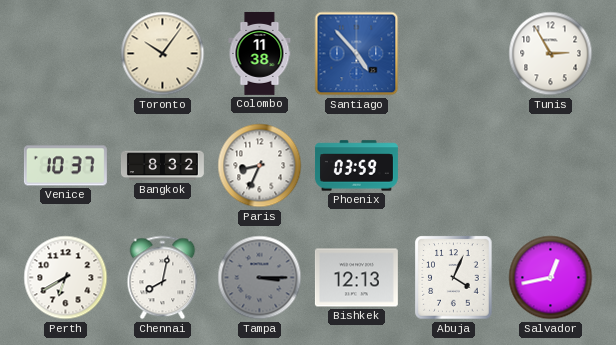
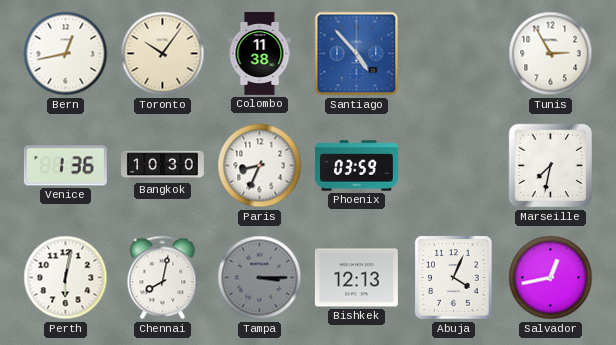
Bern: none -> 12:43
Venice: 10:37 -> 1:36
Bangkok: 8:32 -> 10:30
Marseille: none -> 7:32
Perth: 6:40 -> 6:02
